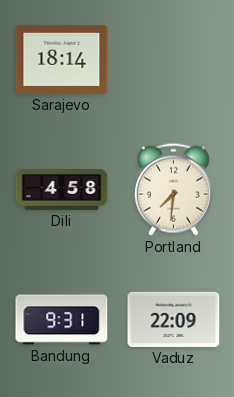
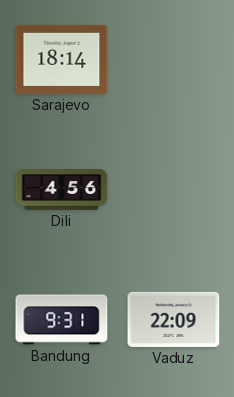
Dili: 4:58 -> 4:56
Portland: 7:31 -> none
